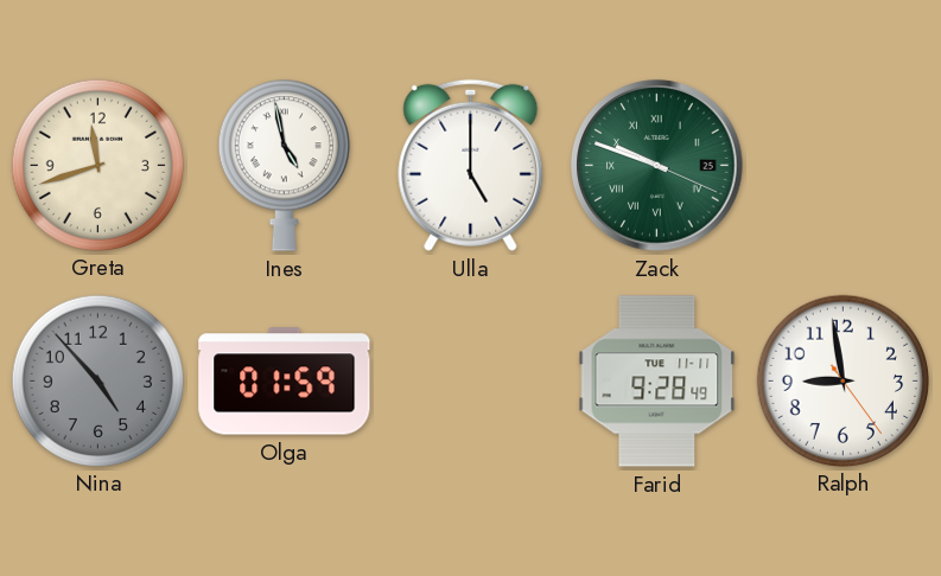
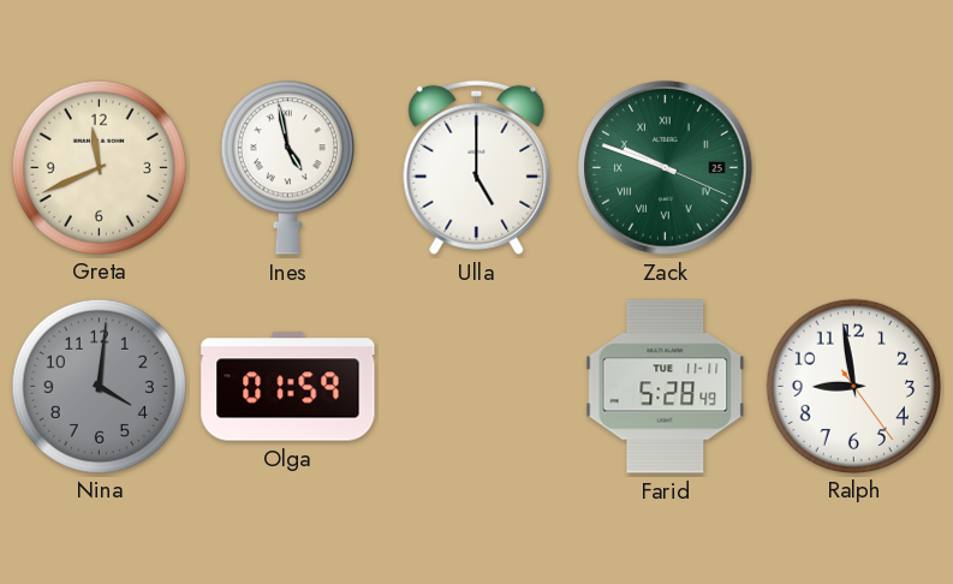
Greta: 11:42 -> 11:41
Nina: 4:53 -> 4:01
Farid: 9:28 -> 5:28
